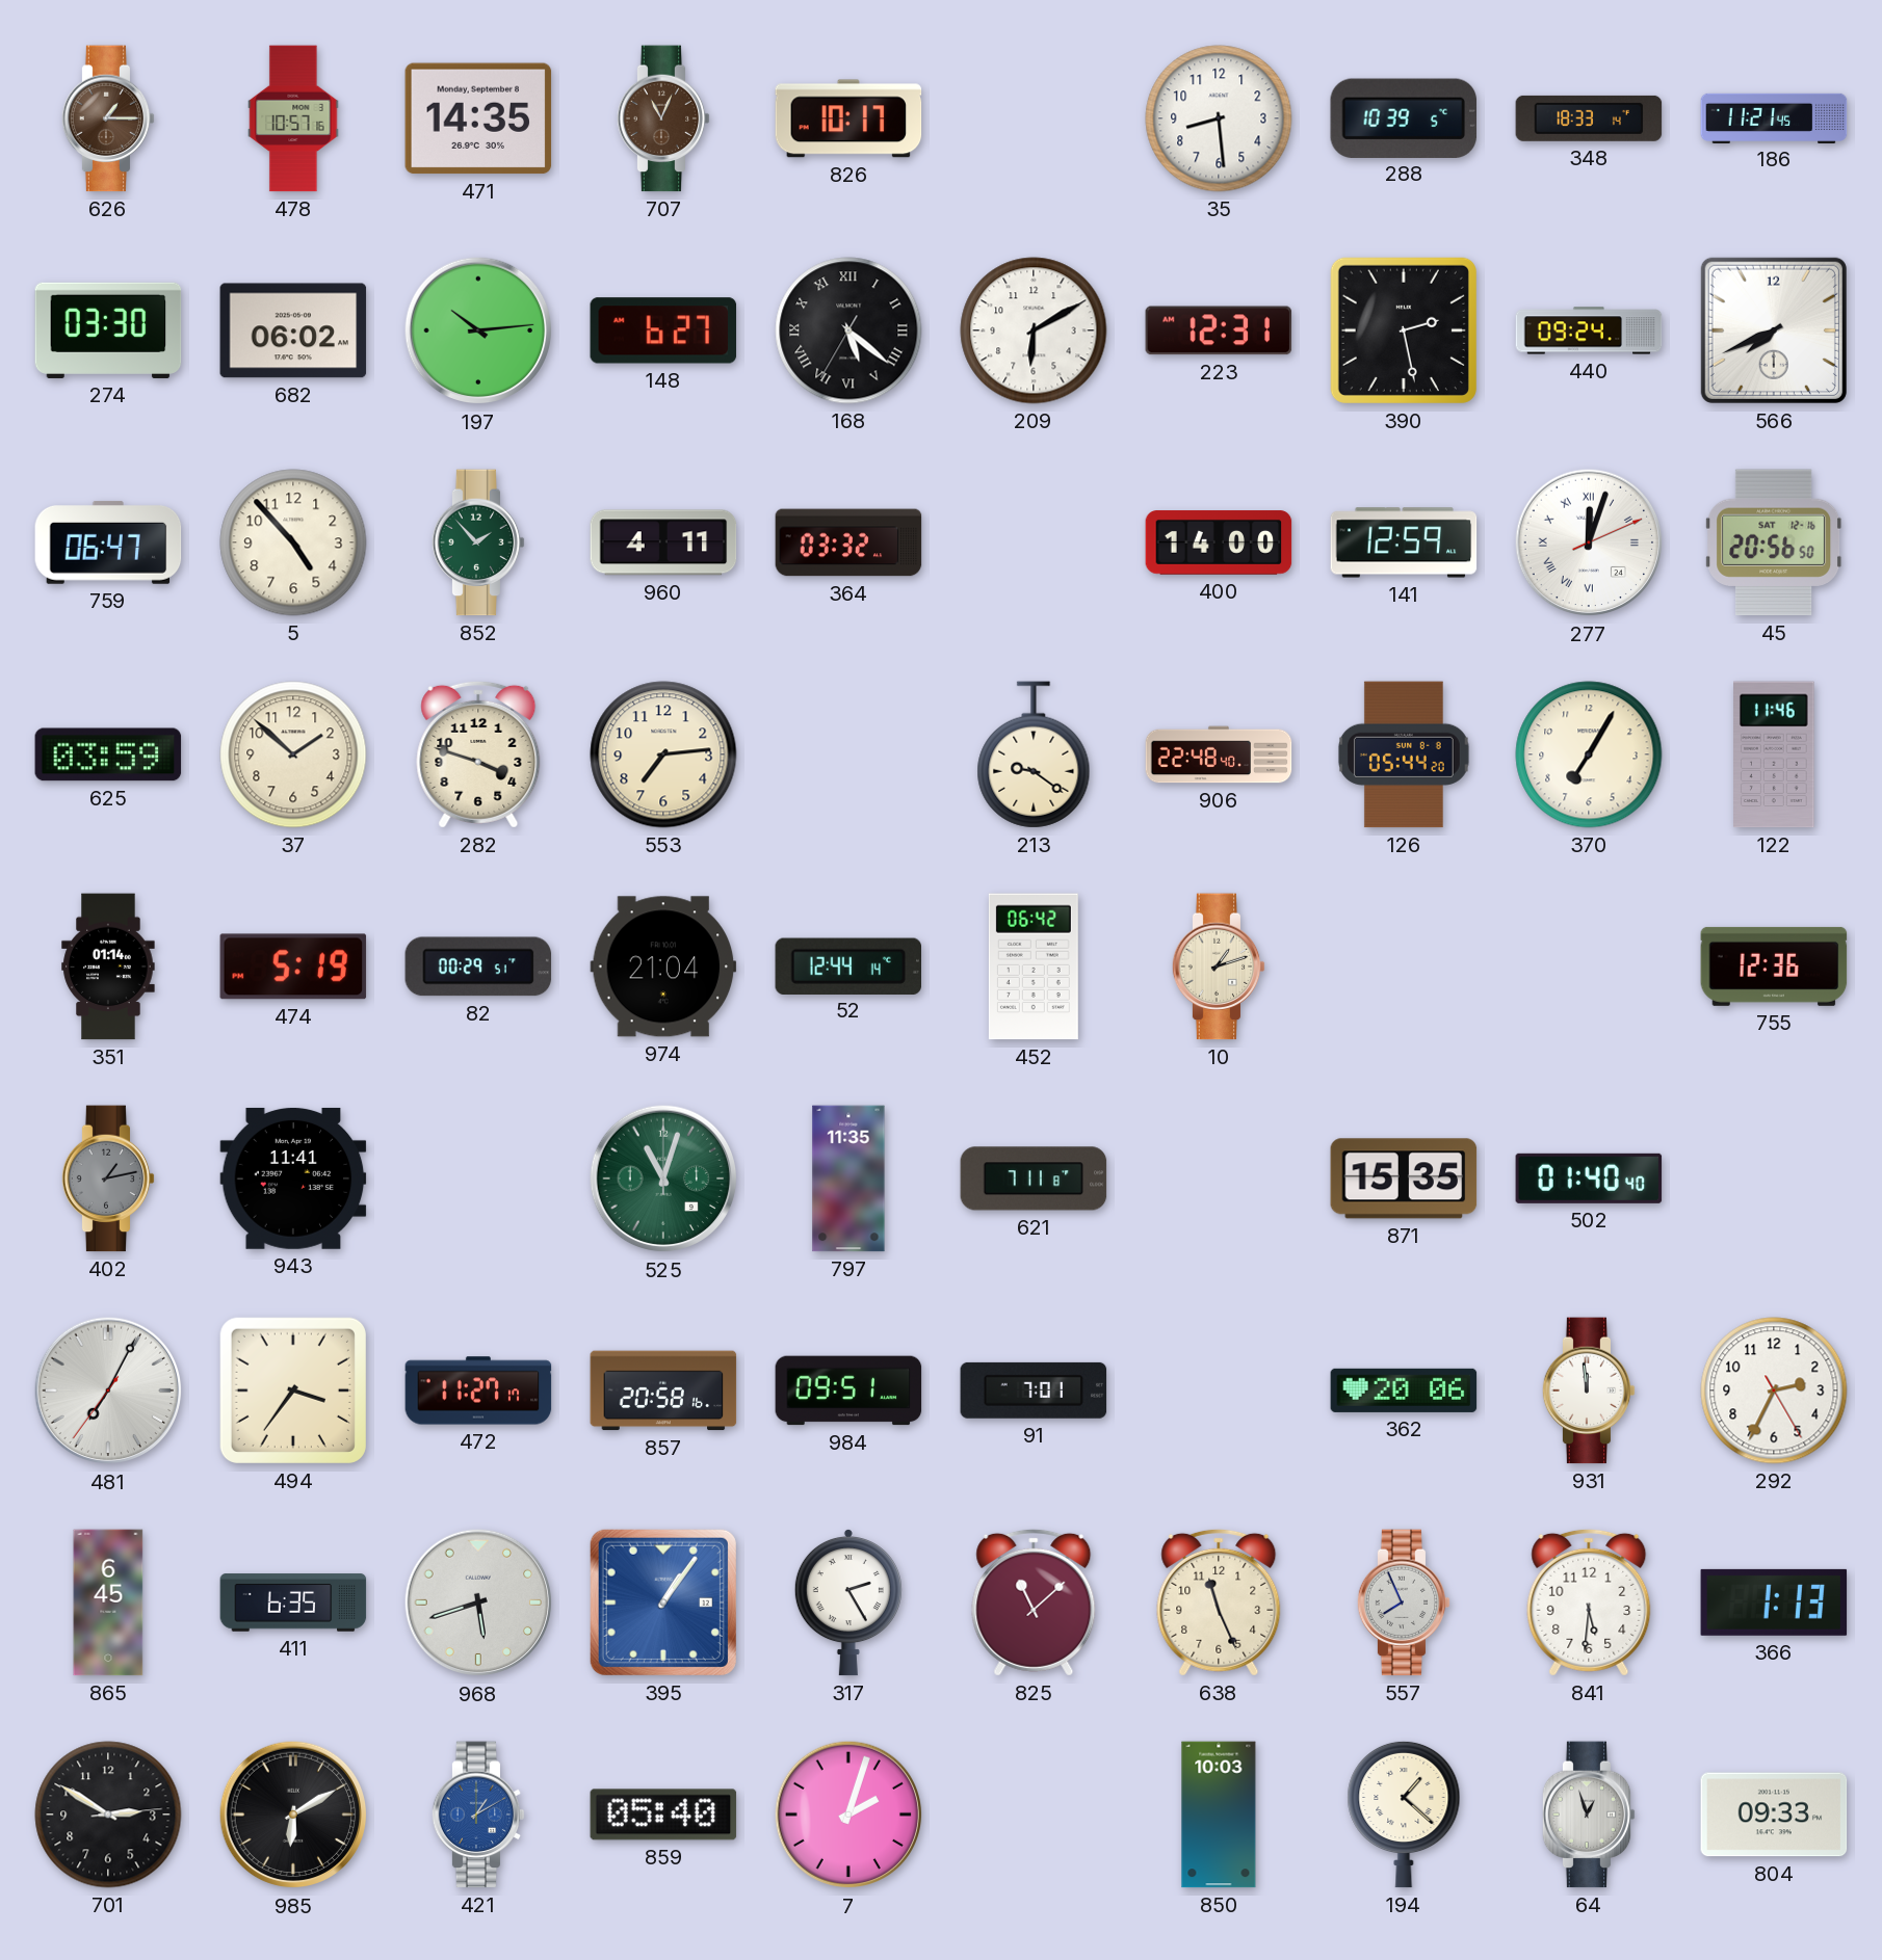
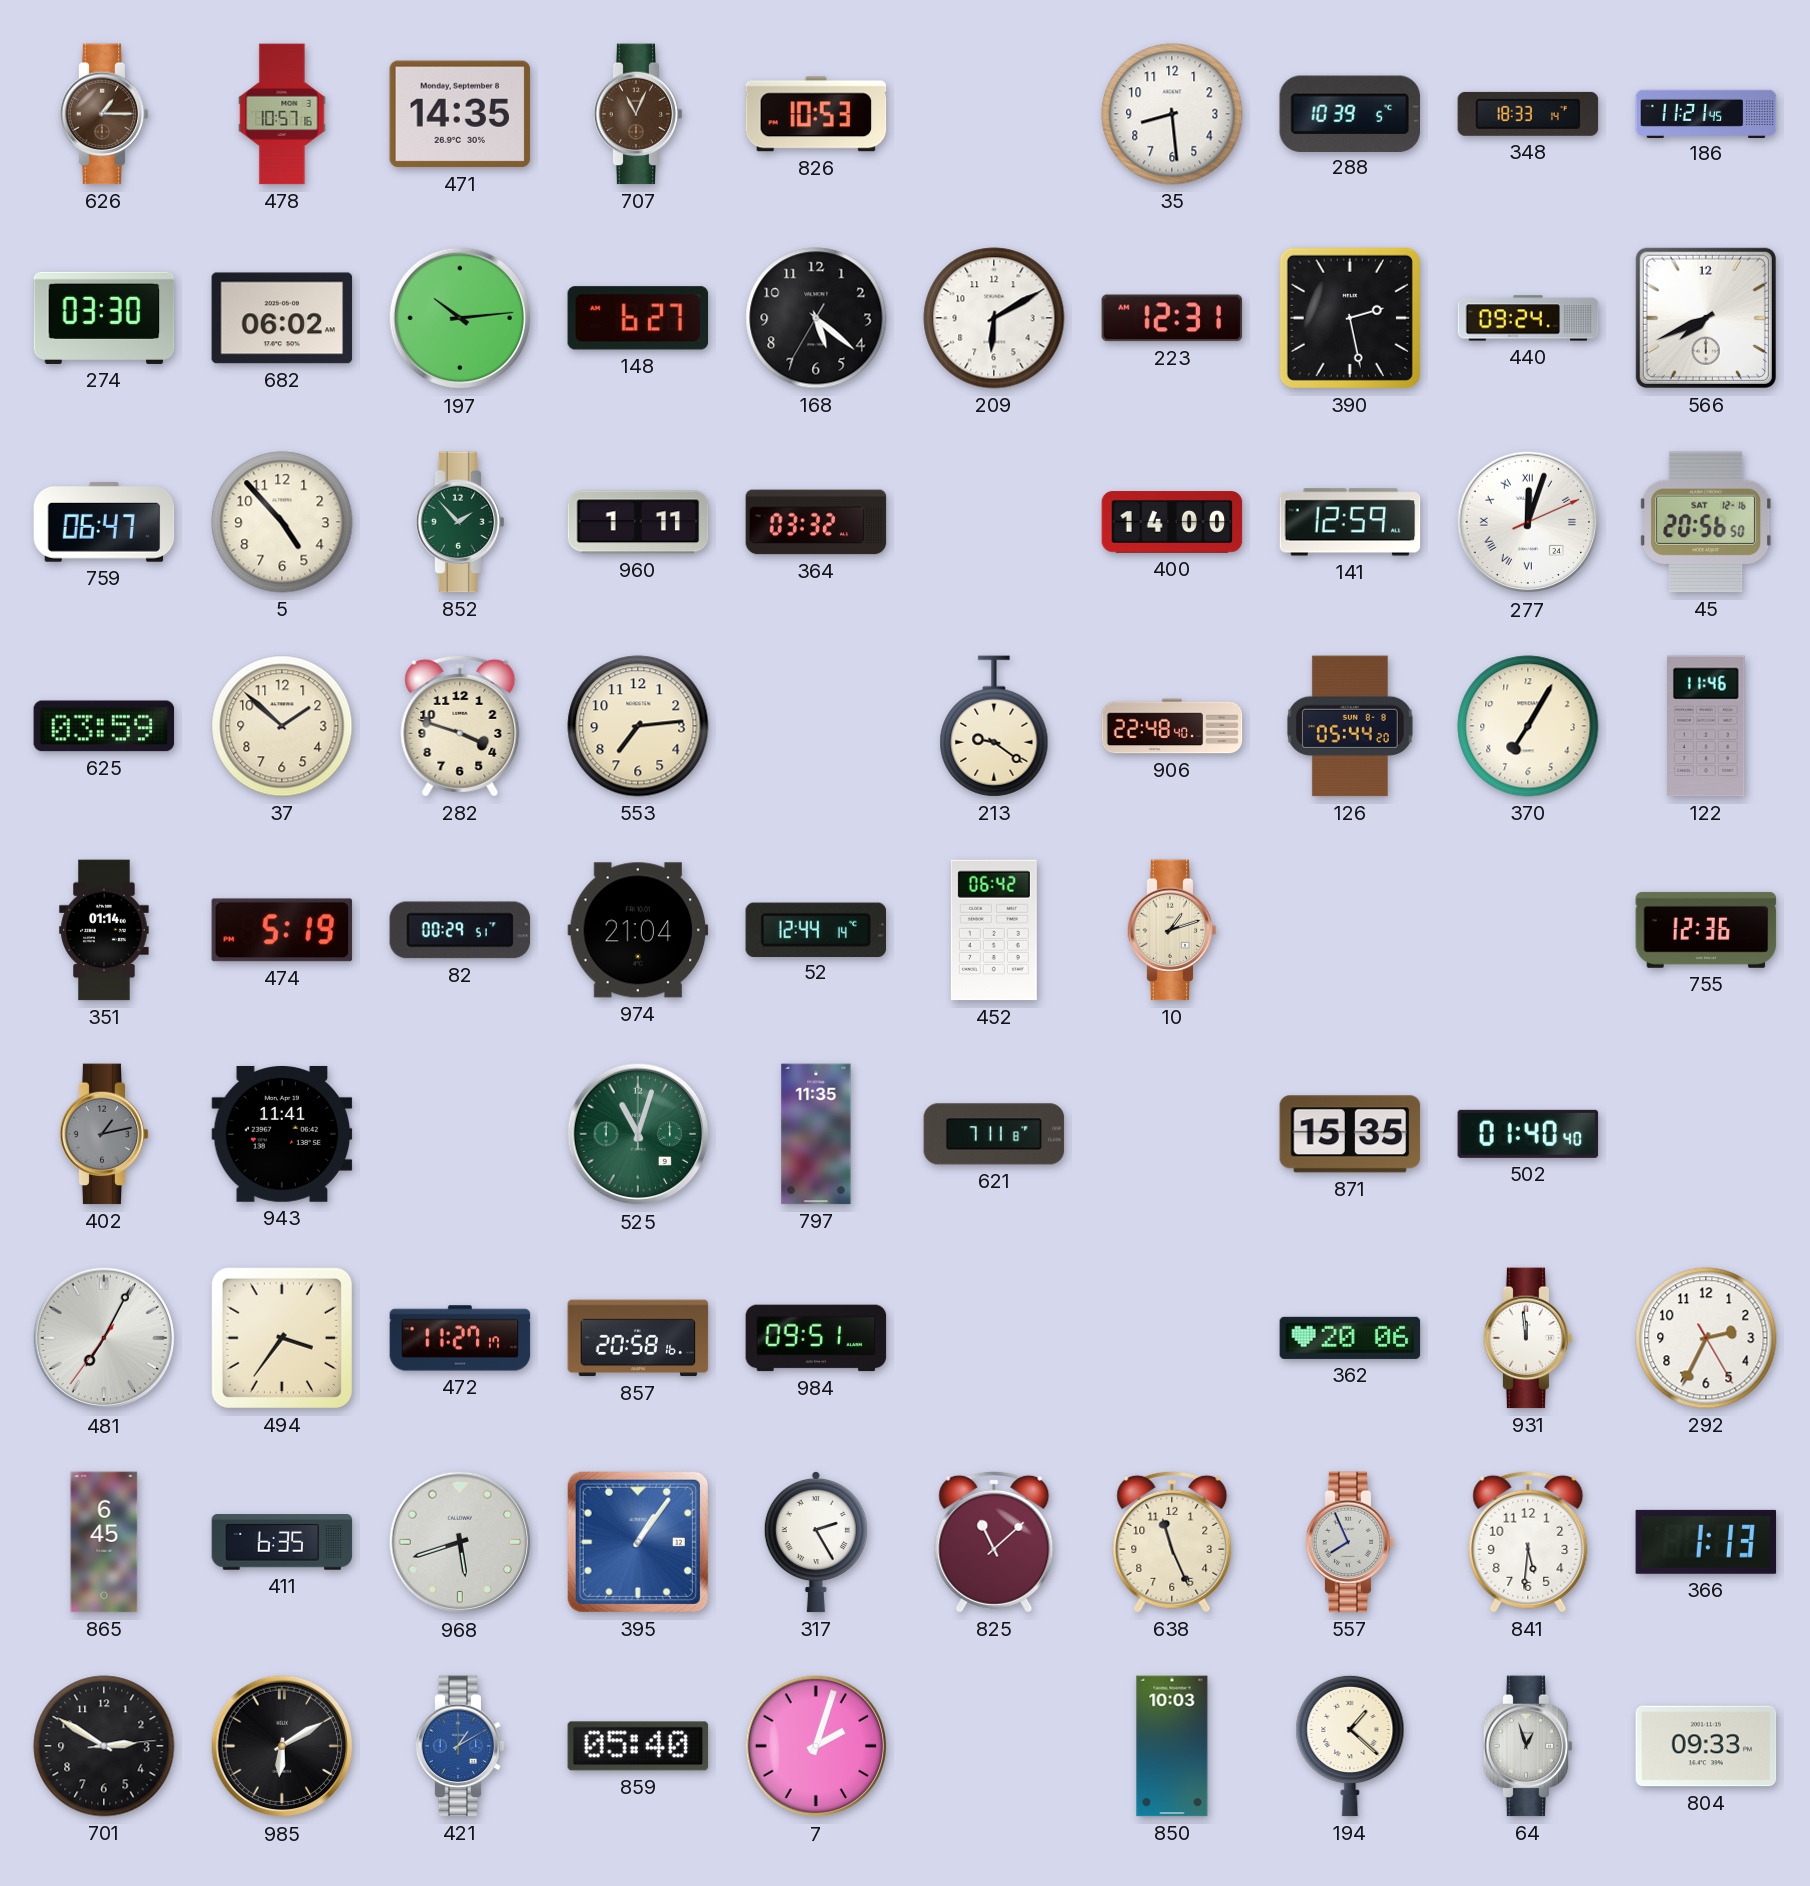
826: 10:17 -> 10:53
168 numerals: Roman -> Arabic
960: 4:11 -> 1:11
91: 7:01 -> none
